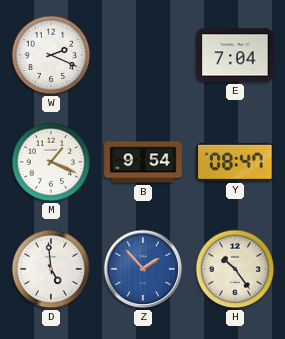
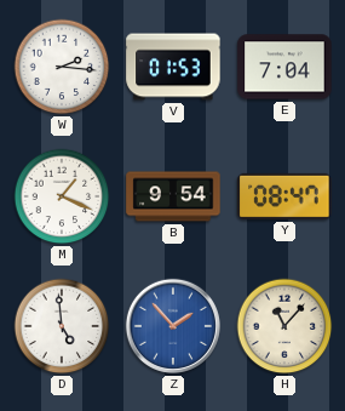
W: 2:19 -> 2:16
V: none -> 01:53
H: 10:24 -> 11:07
